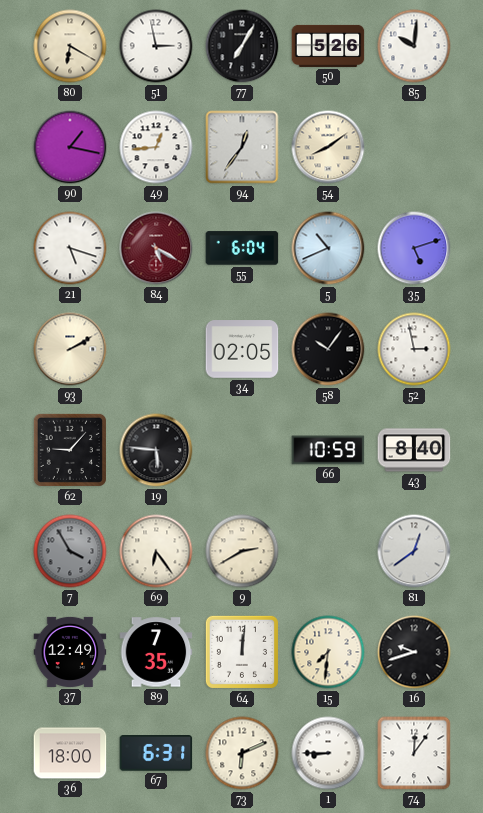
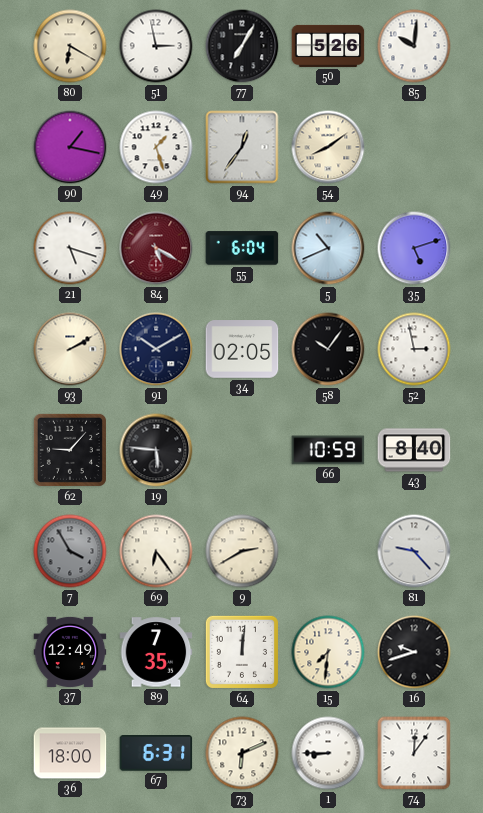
49: 12:44 -> 1:27
91: none -> 10:10
81: 12:39 -> 9:23
